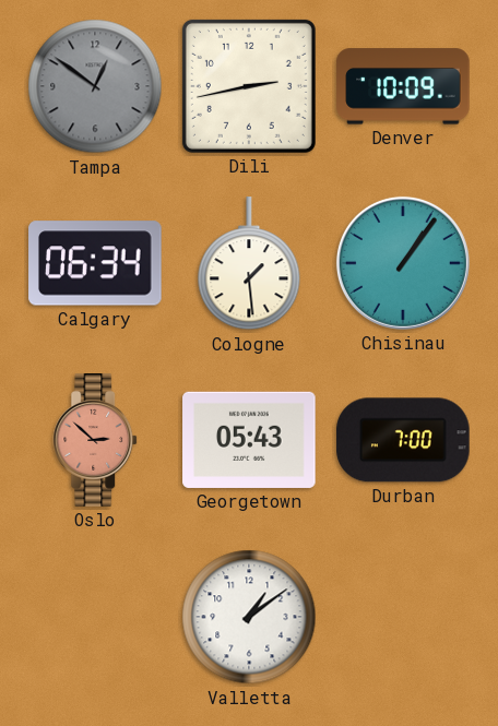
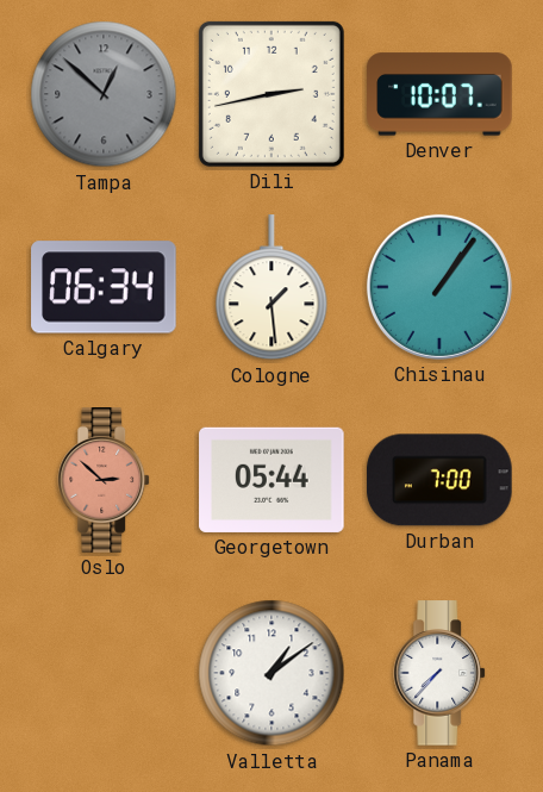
Tampa: 12:51 -> 12:52
Denver: 10:09 -> 10:07
Georgetown: 05:43 -> 05:44
Panama: none -> 7:37
